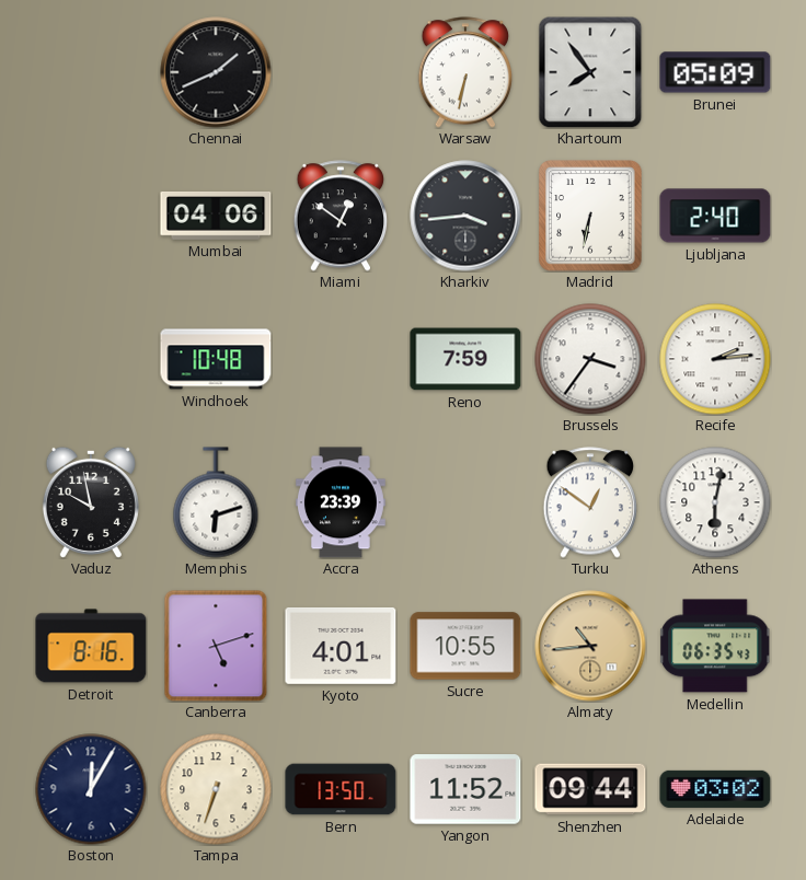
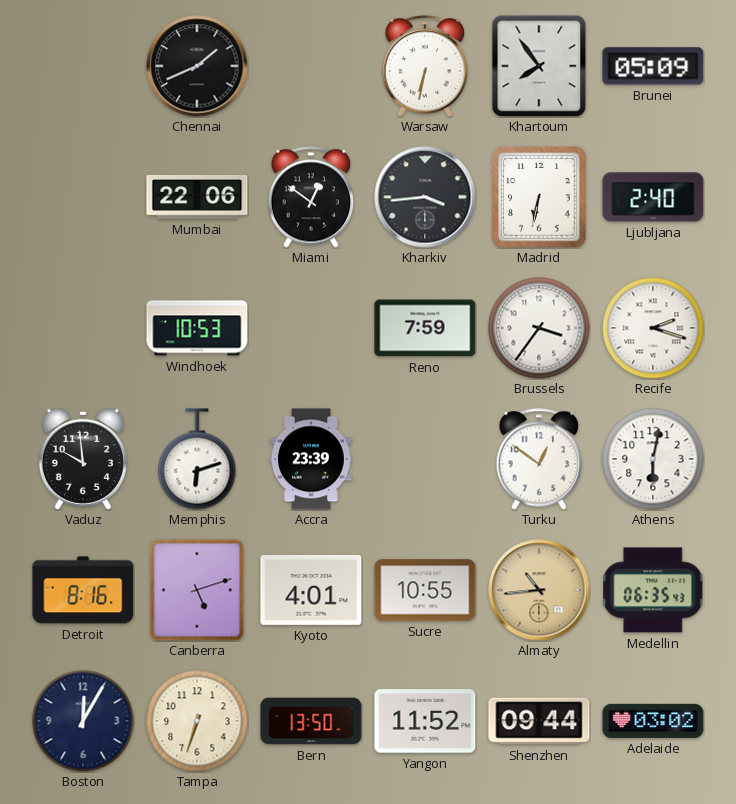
Mumbai: 04:06 -> 22:06
Windhoek: 10:48 -> 10:53
Recife: 2:14 -> 2:18
Vaduz: 9:58 -> 9:59
